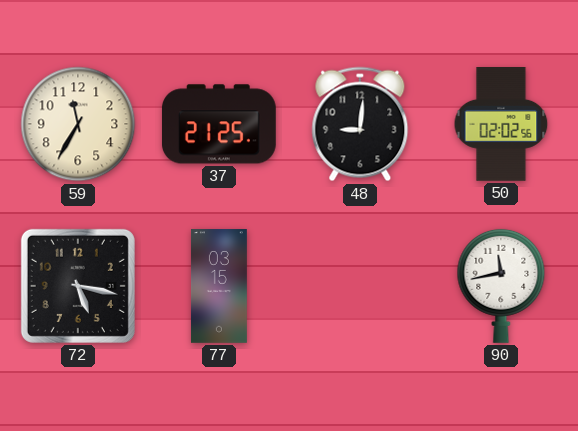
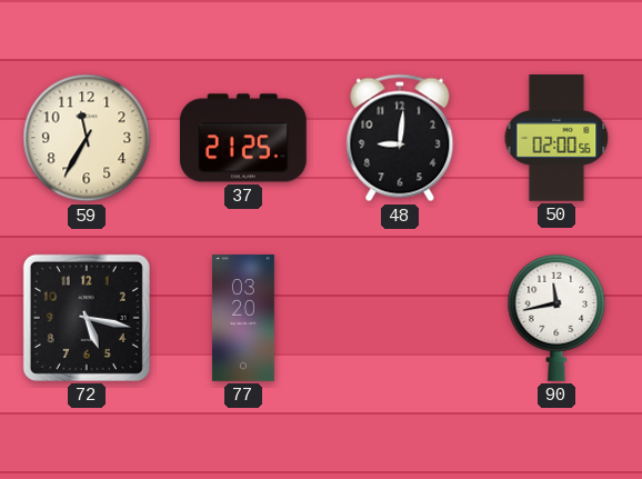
50: 02:02 -> 02:00
77: 03:15 -> 03:20
